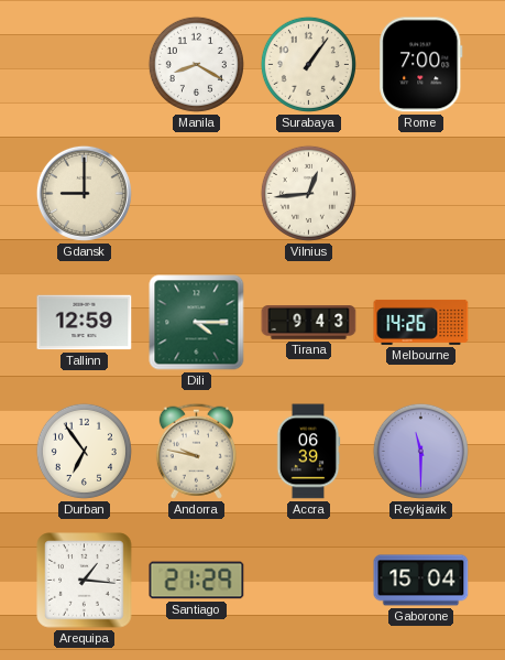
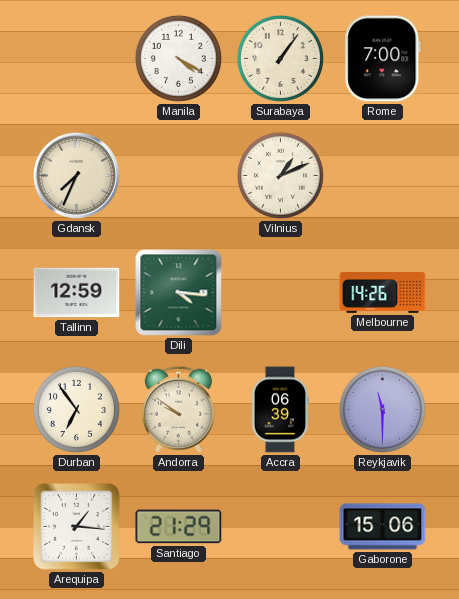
Manila: 8:20 -> 4:20
Gdansk: 9:00 -> 7:34
Vilnius: 12:44 -> 1:11
Dili: 4:15 -> 4:16
Tirana: 9:43 -> none
Andorra: 9:47 -> 9:51
Gaborone: 15:04 -> 15:06
